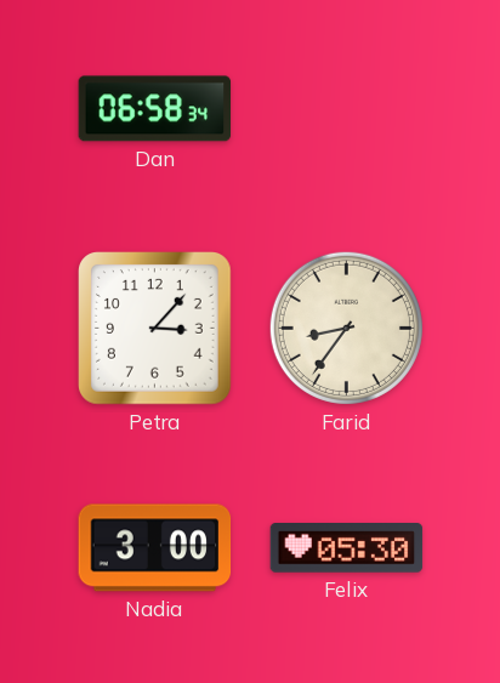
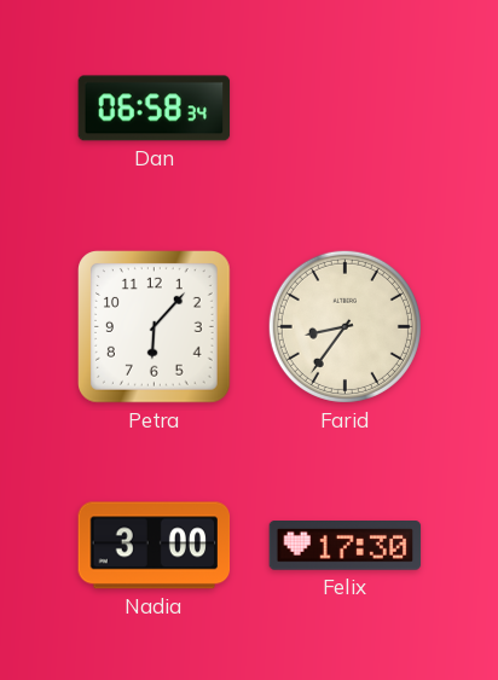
Petra: 3:07 -> 6:07
Felix: 05:30 -> 17:30
